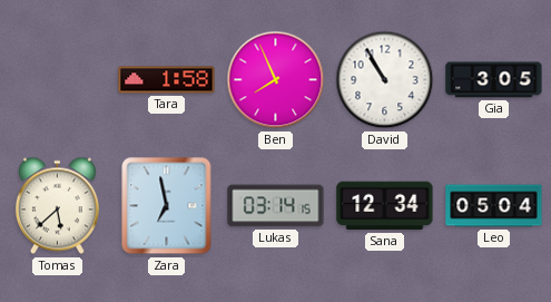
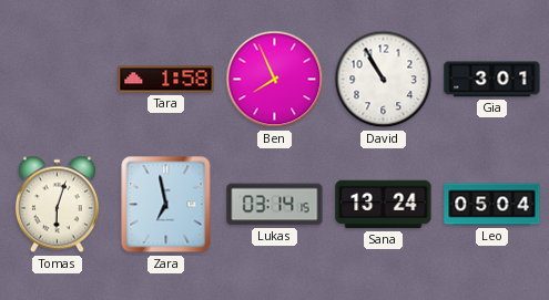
Gia: 3:05 -> 3:01
Tomas: 5:38 -> 6:03
Sana: 12:34 -> 13:24
